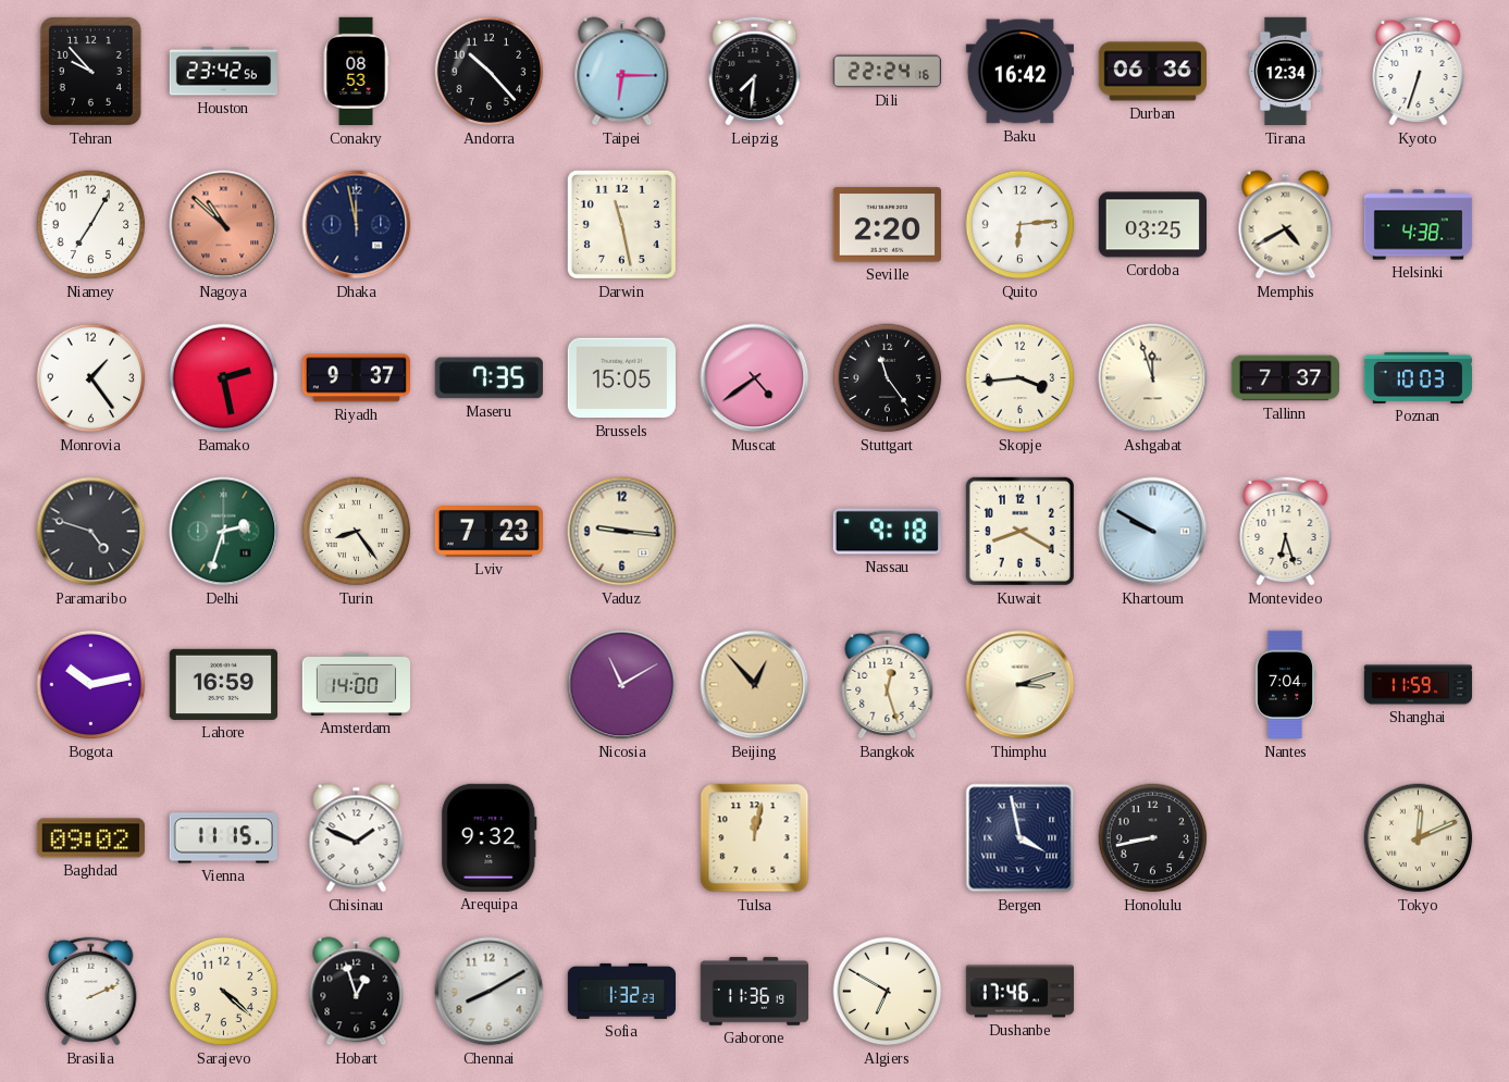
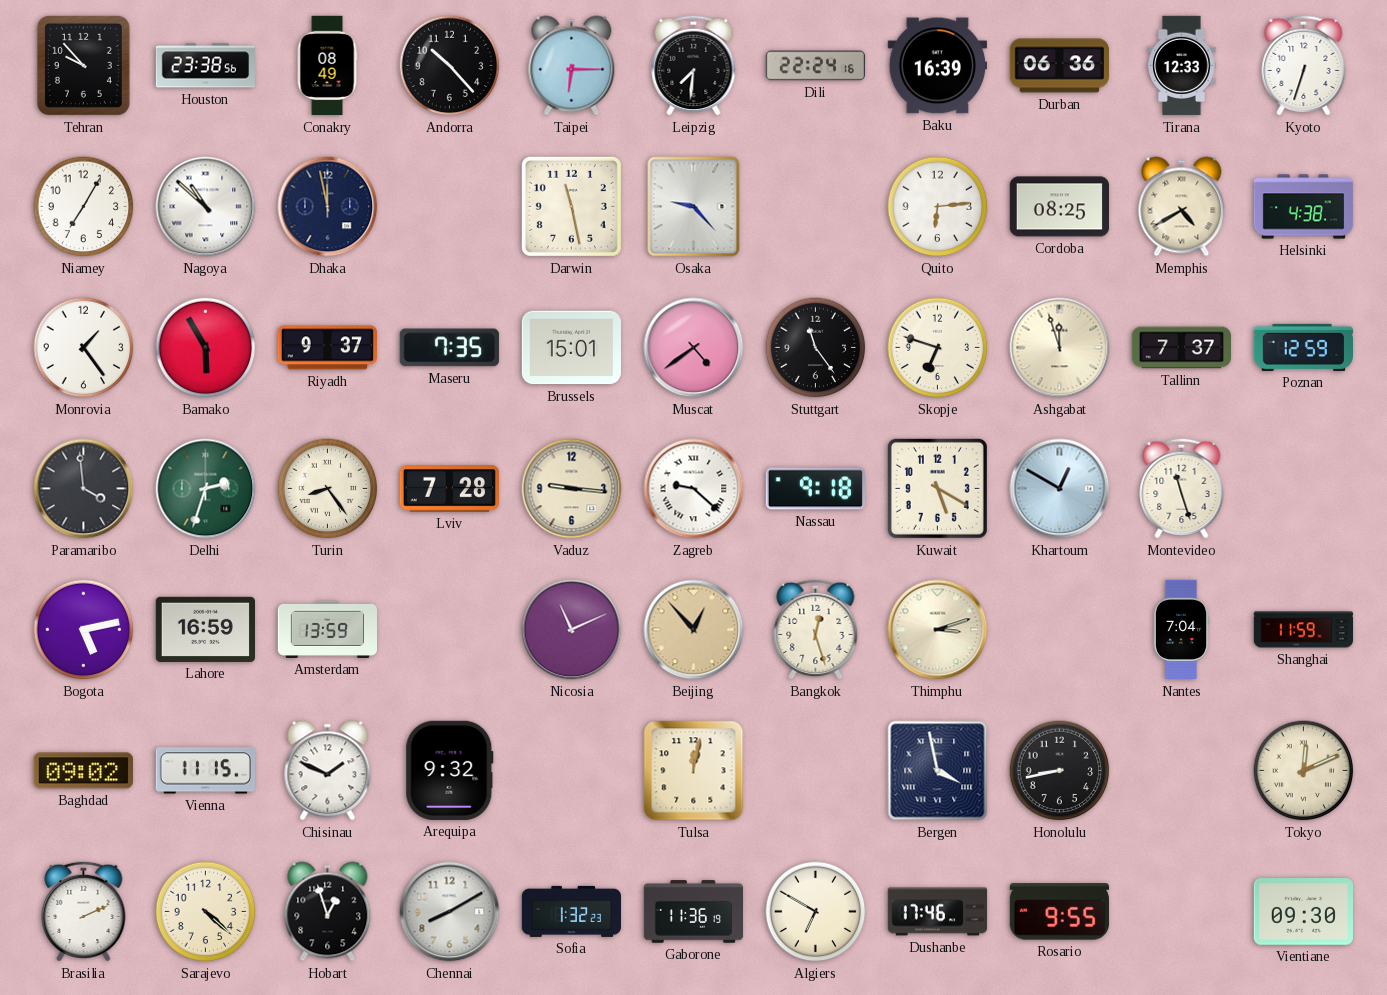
Houston: 23:42 -> 23:38
Conakry: 08:53 -> 08:49
Baku: 16:42 -> 16:39
Tirana: 12:34 -> 12:33
Nagoya dial: salmon -> white
Osaka: none -> 9:23
Seville: 2:20 -> none
Cordoba: 03:25 -> 08:25
Bamako: 2:28 -> 5:55
Brussels: 15:05 -> 15:01
Skopje: 3:44 -> 6:48
Poznan: 10:03 -> 12:59
Paramaribo: 4:48 -> 3:59
Lviv: 7:23 -> 7:28
Zagreb: none -> 9:22
Kuwait: 8:20 -> 5:20
Khartoum: 9:50 -> 12:50
Montevideo: 6:27 -> 11:27
Bogota: 10:13 -> 5:13
Amsterdam: 14:00 -> 13:59
Nicosia: 11:10 -> 11:11
Rosario: none -> 9:55
Vientiane: none -> 09:30
